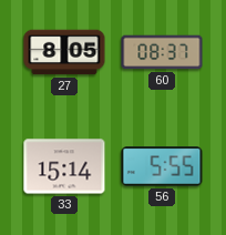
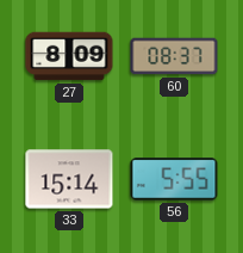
27: 8:05 -> 8:09
